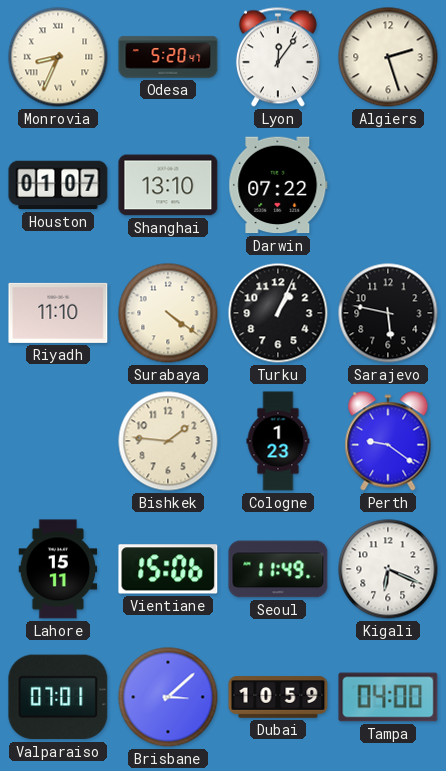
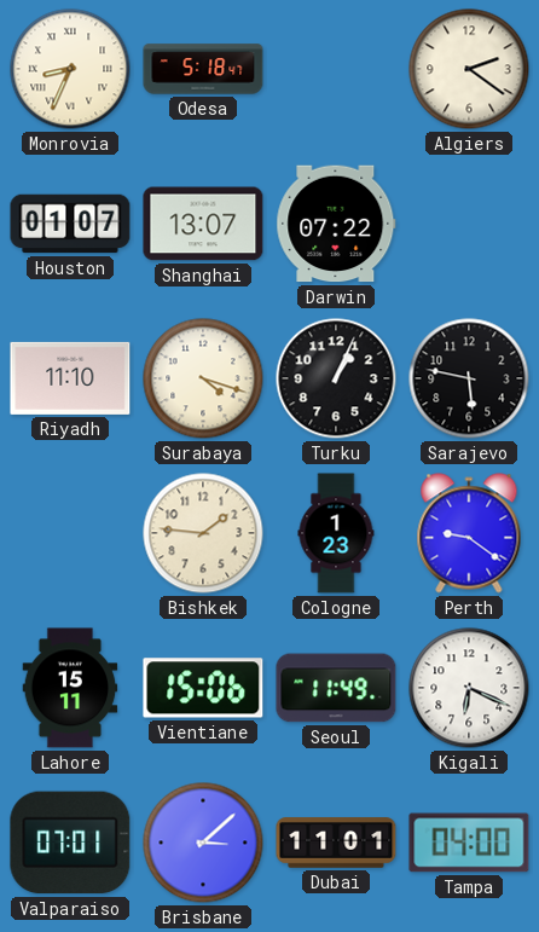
Odesa: 5:20 -> 5:18
Lyon: 12:06 -> none
Algiers: 2:27 -> 2:21
Shanghai: 13:10 -> 13:07
Surabaya: 4:21 -> 4:18
Dubai: 10:59 -> 11:01
